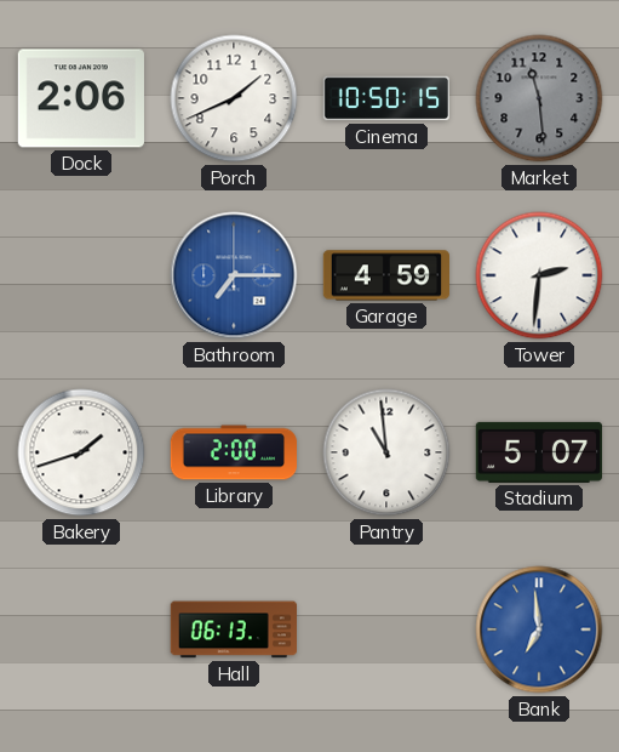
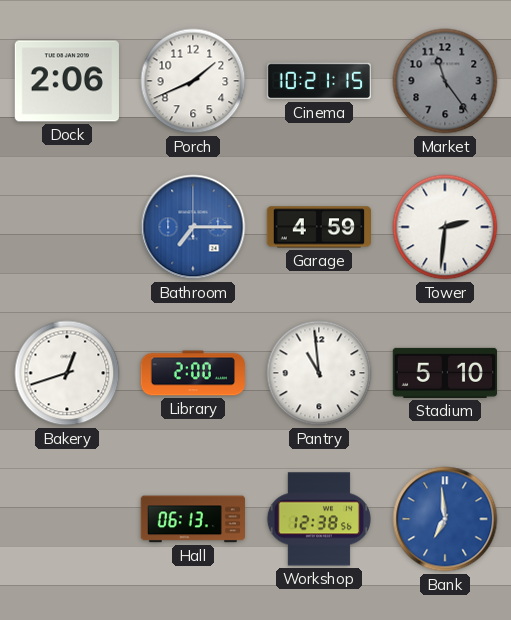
Cinema: 10:50 -> 10:21
Market: 11:29 -> 11:24
Bakery: 1:42 -> 12:42
Stadium: 5:07 -> 5:10
Workshop: none -> 12:38
